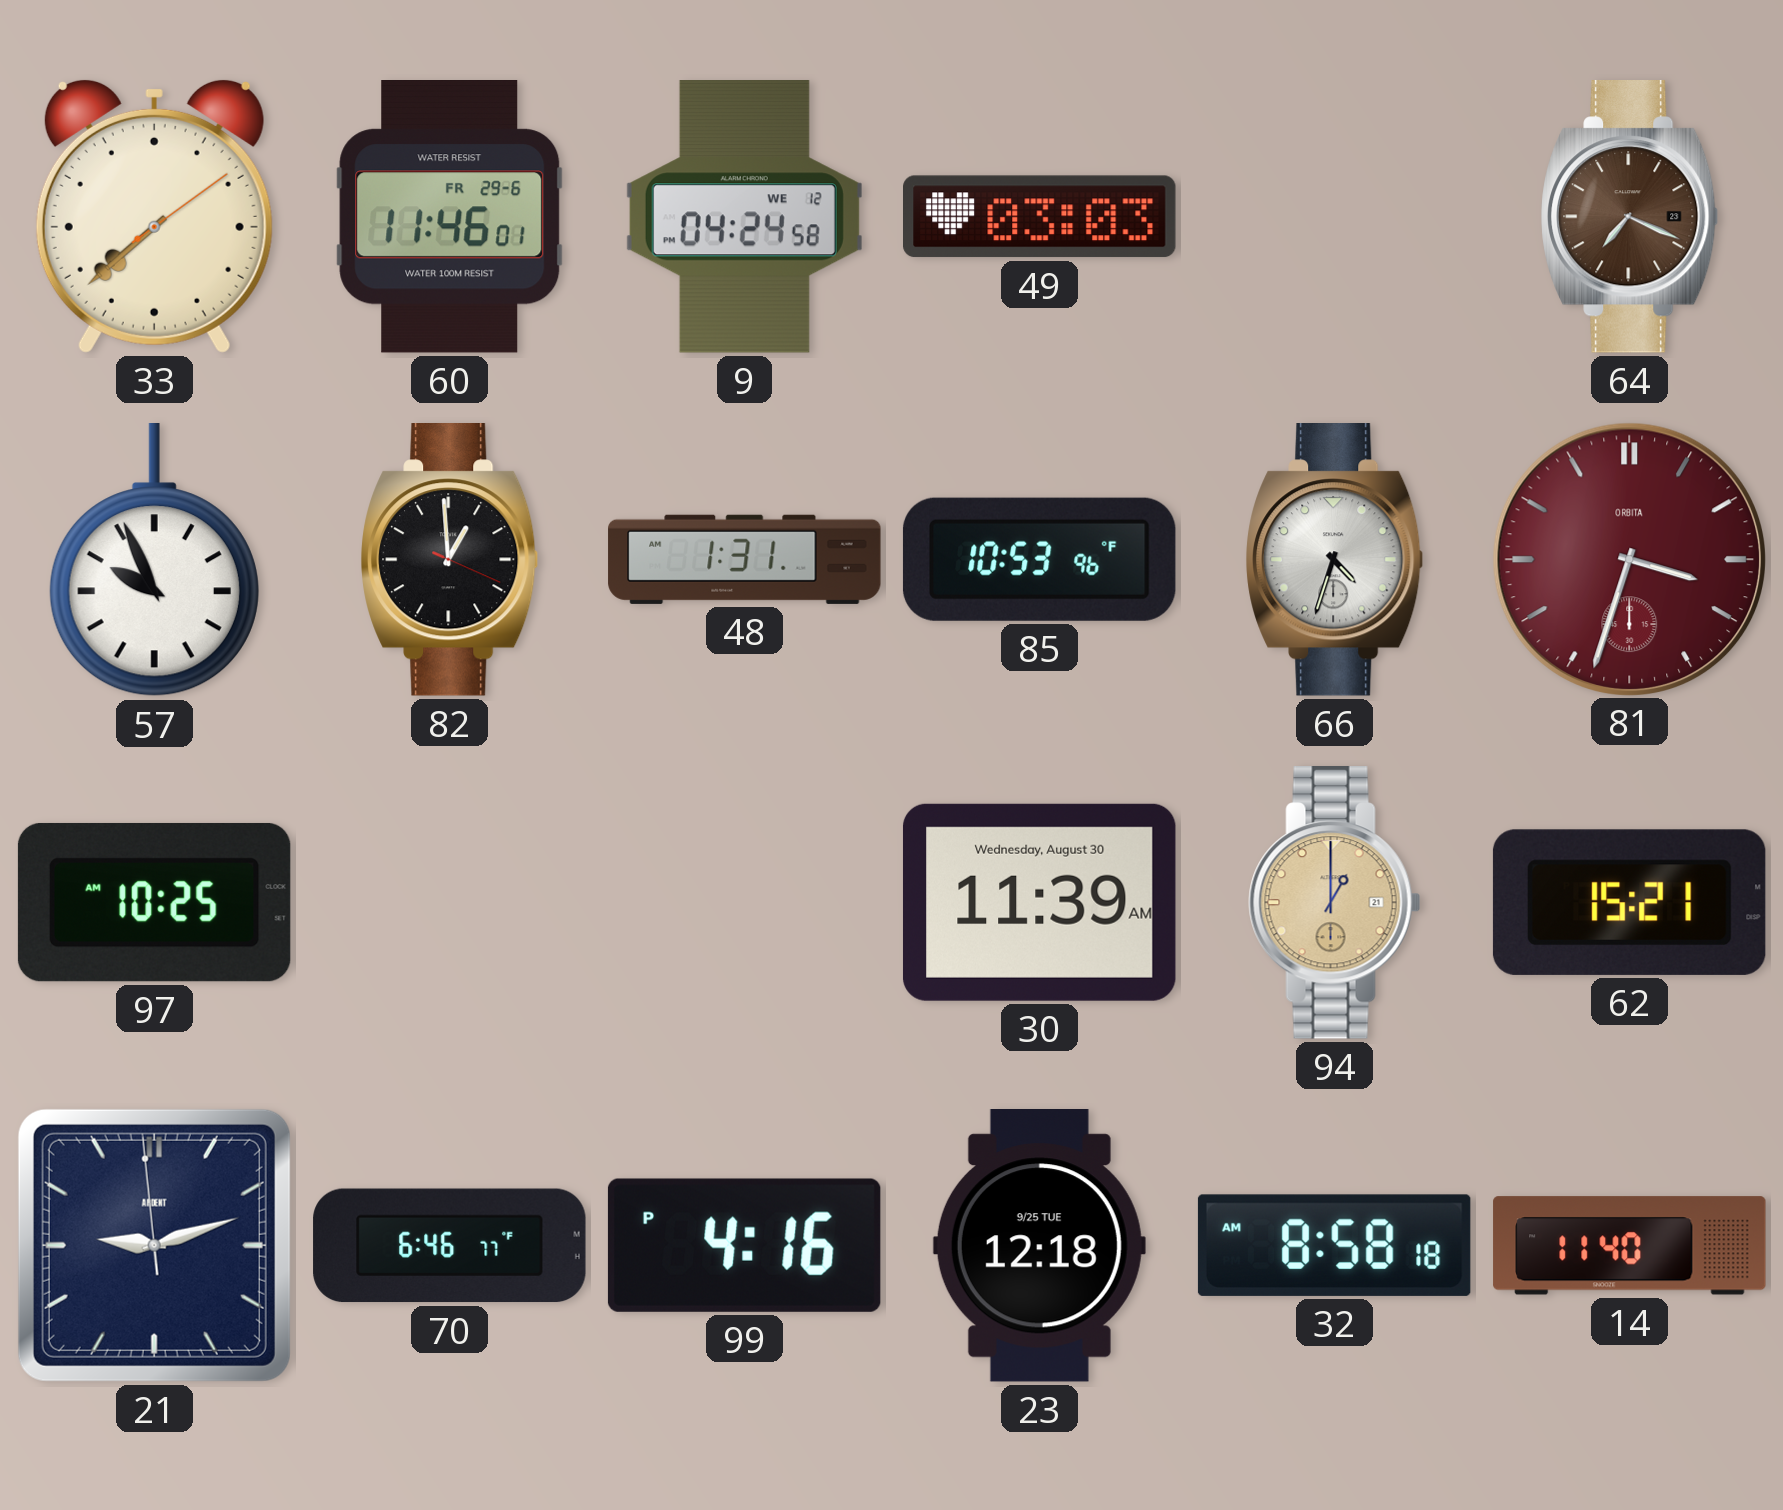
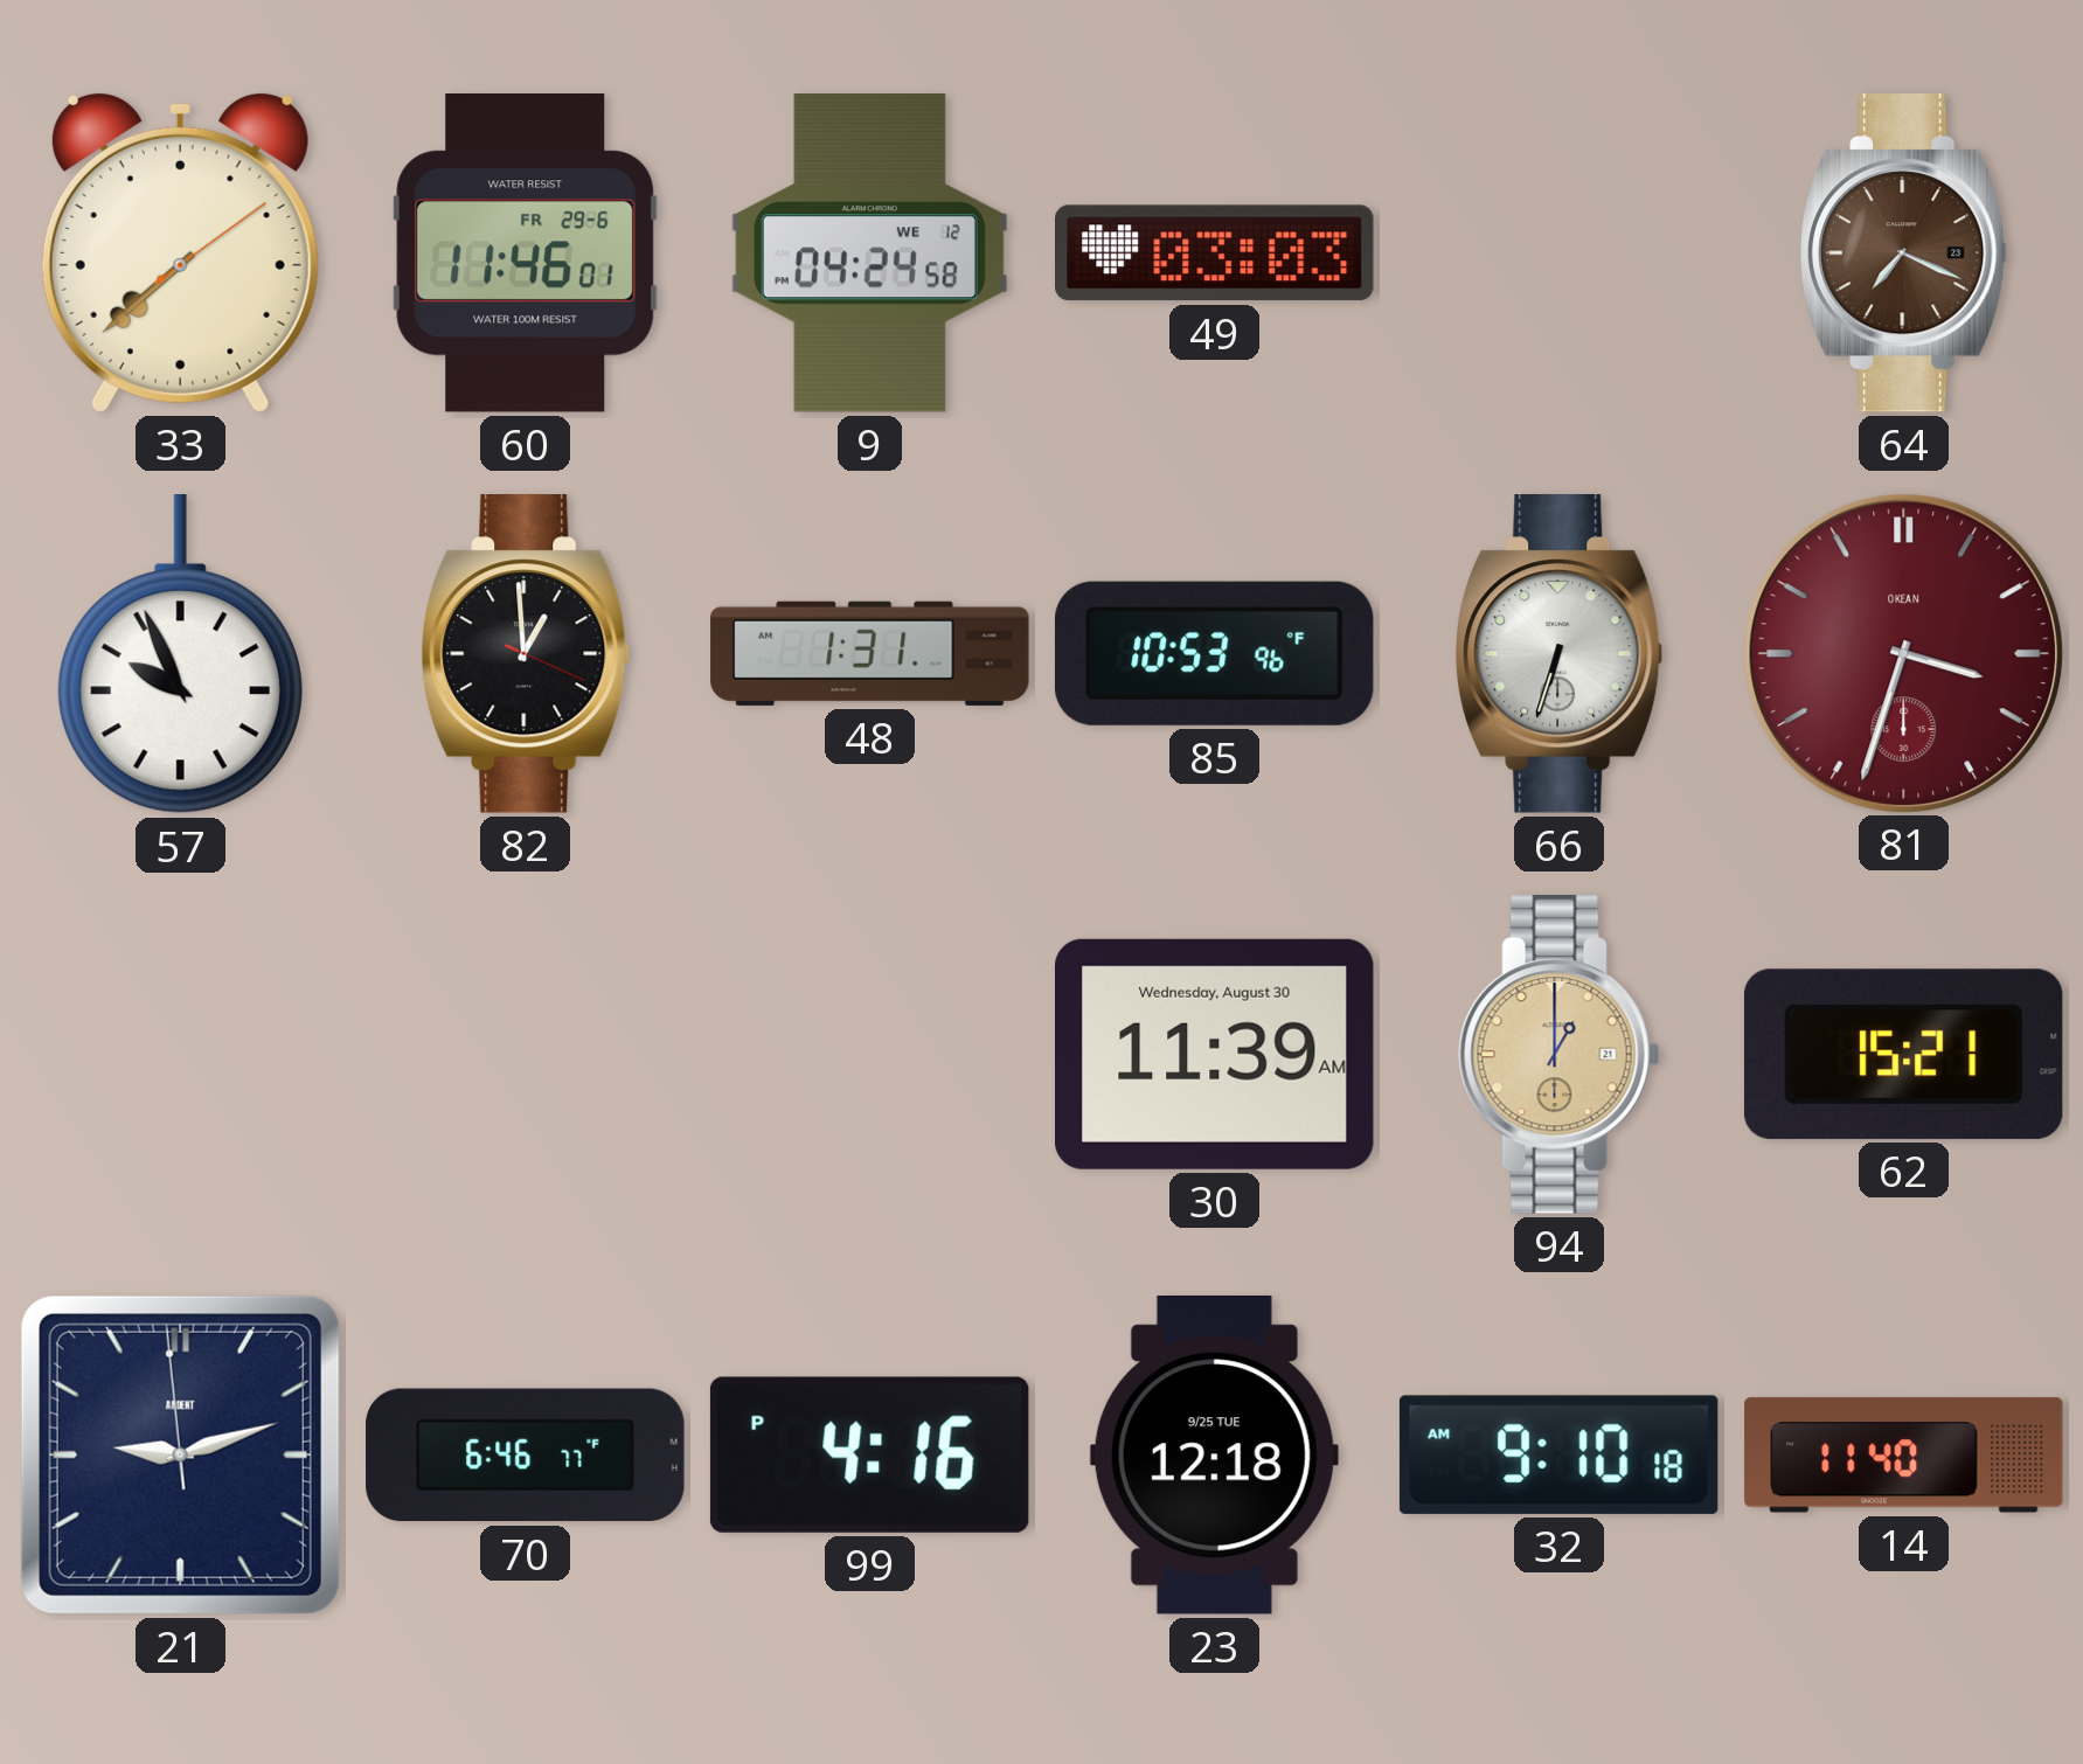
66: 4:33 -> 6:33
81 brand: ORBITA -> OKEAN
97: 10:25 -> none
32: 8:58 -> 9:10
